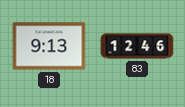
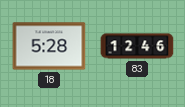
18: 9:13 -> 5:28
